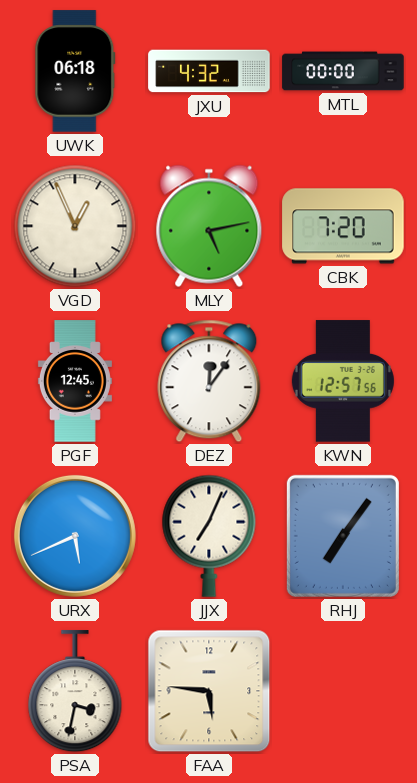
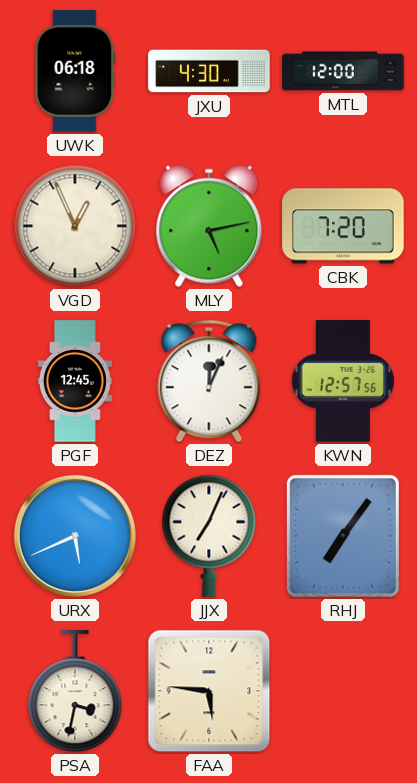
JXU: 4:32 -> 4:30
MTL: 00:00 -> 12:00
DEZ: 12:06 -> 12:04
